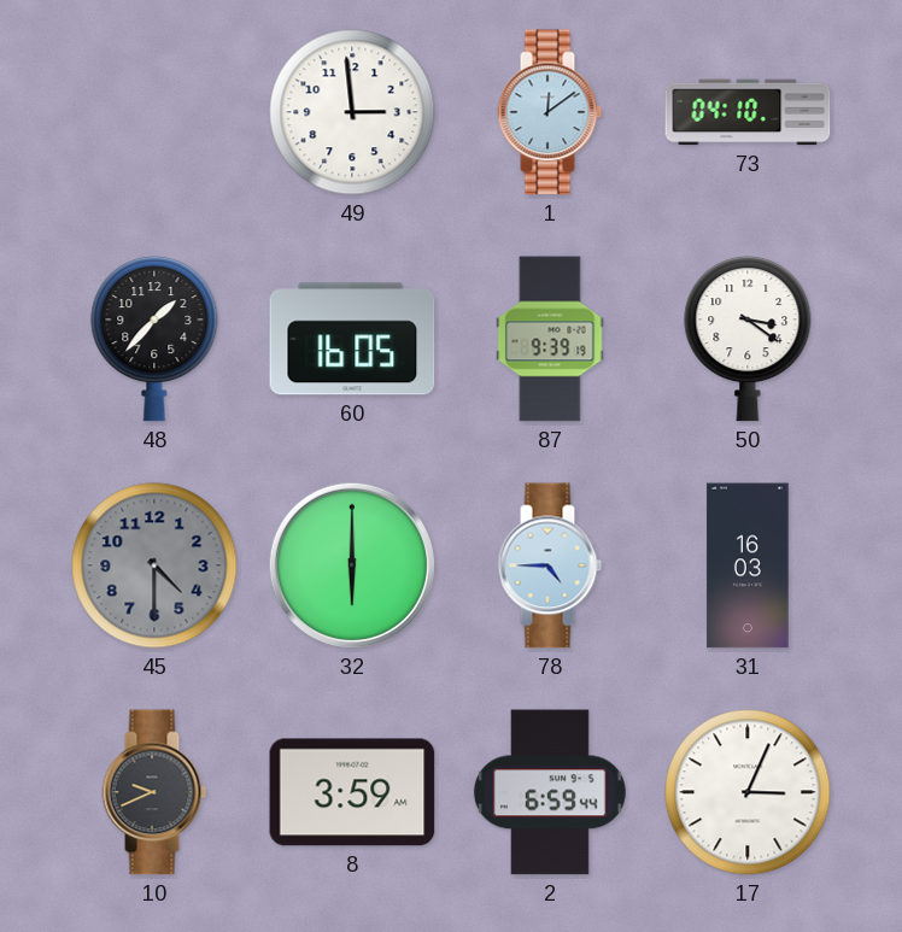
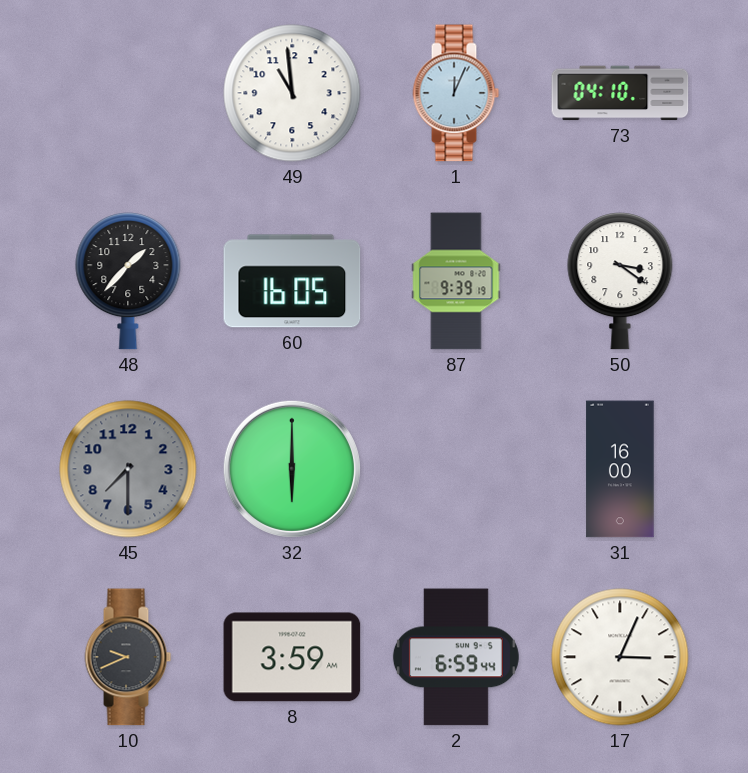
49: 2:59 -> 10:59
1: 12:09 -> 12:04
45: 4:30 -> 7:30
78: 4:45 -> none
31: 16:03 -> 16:00
